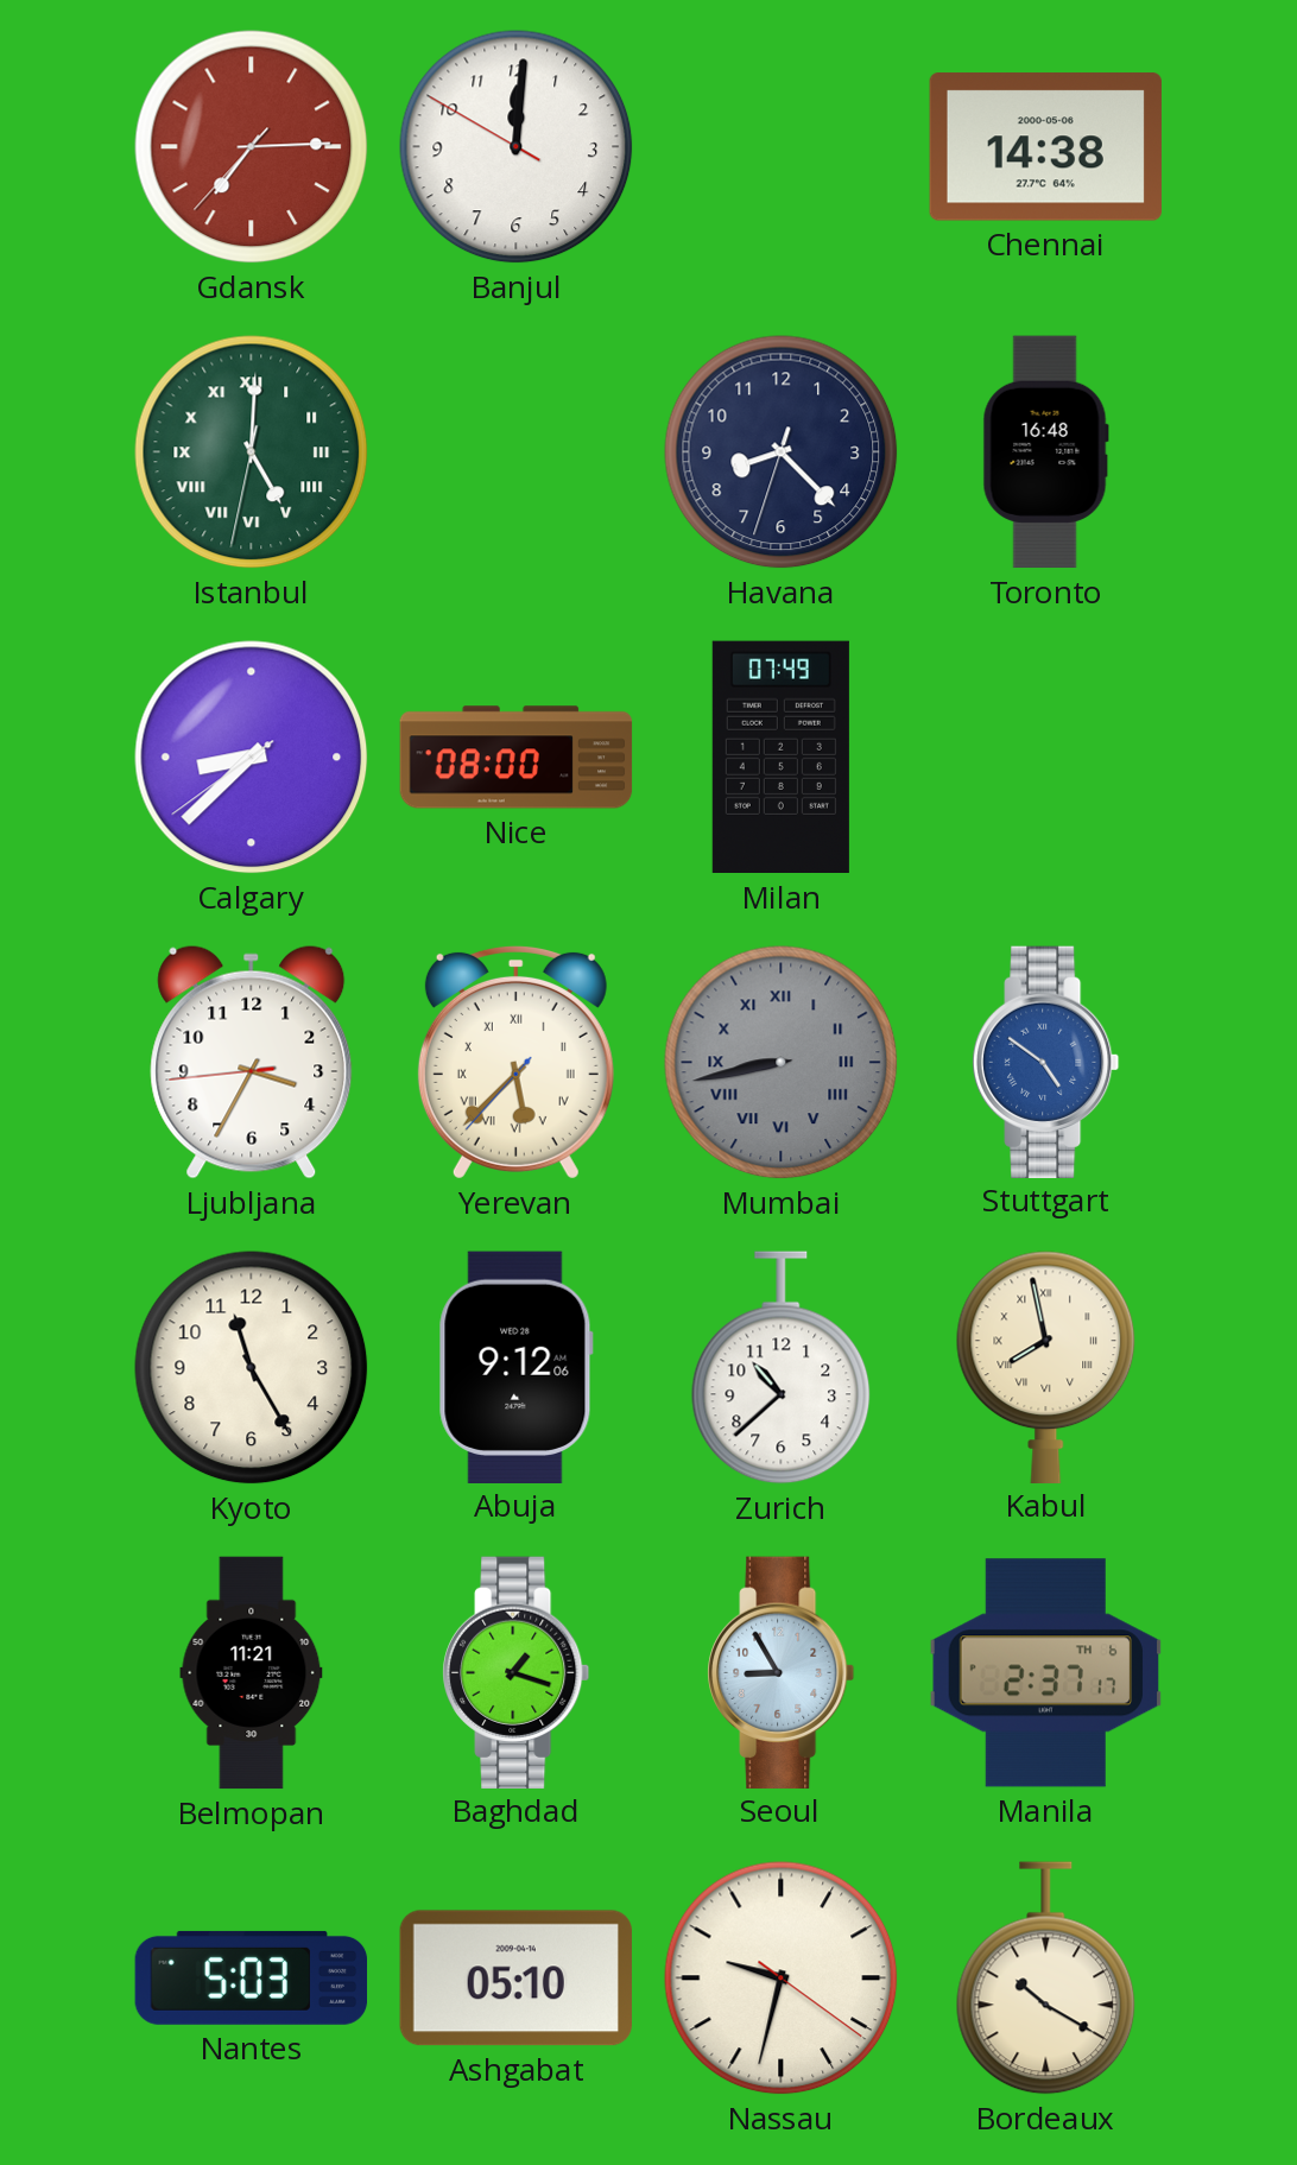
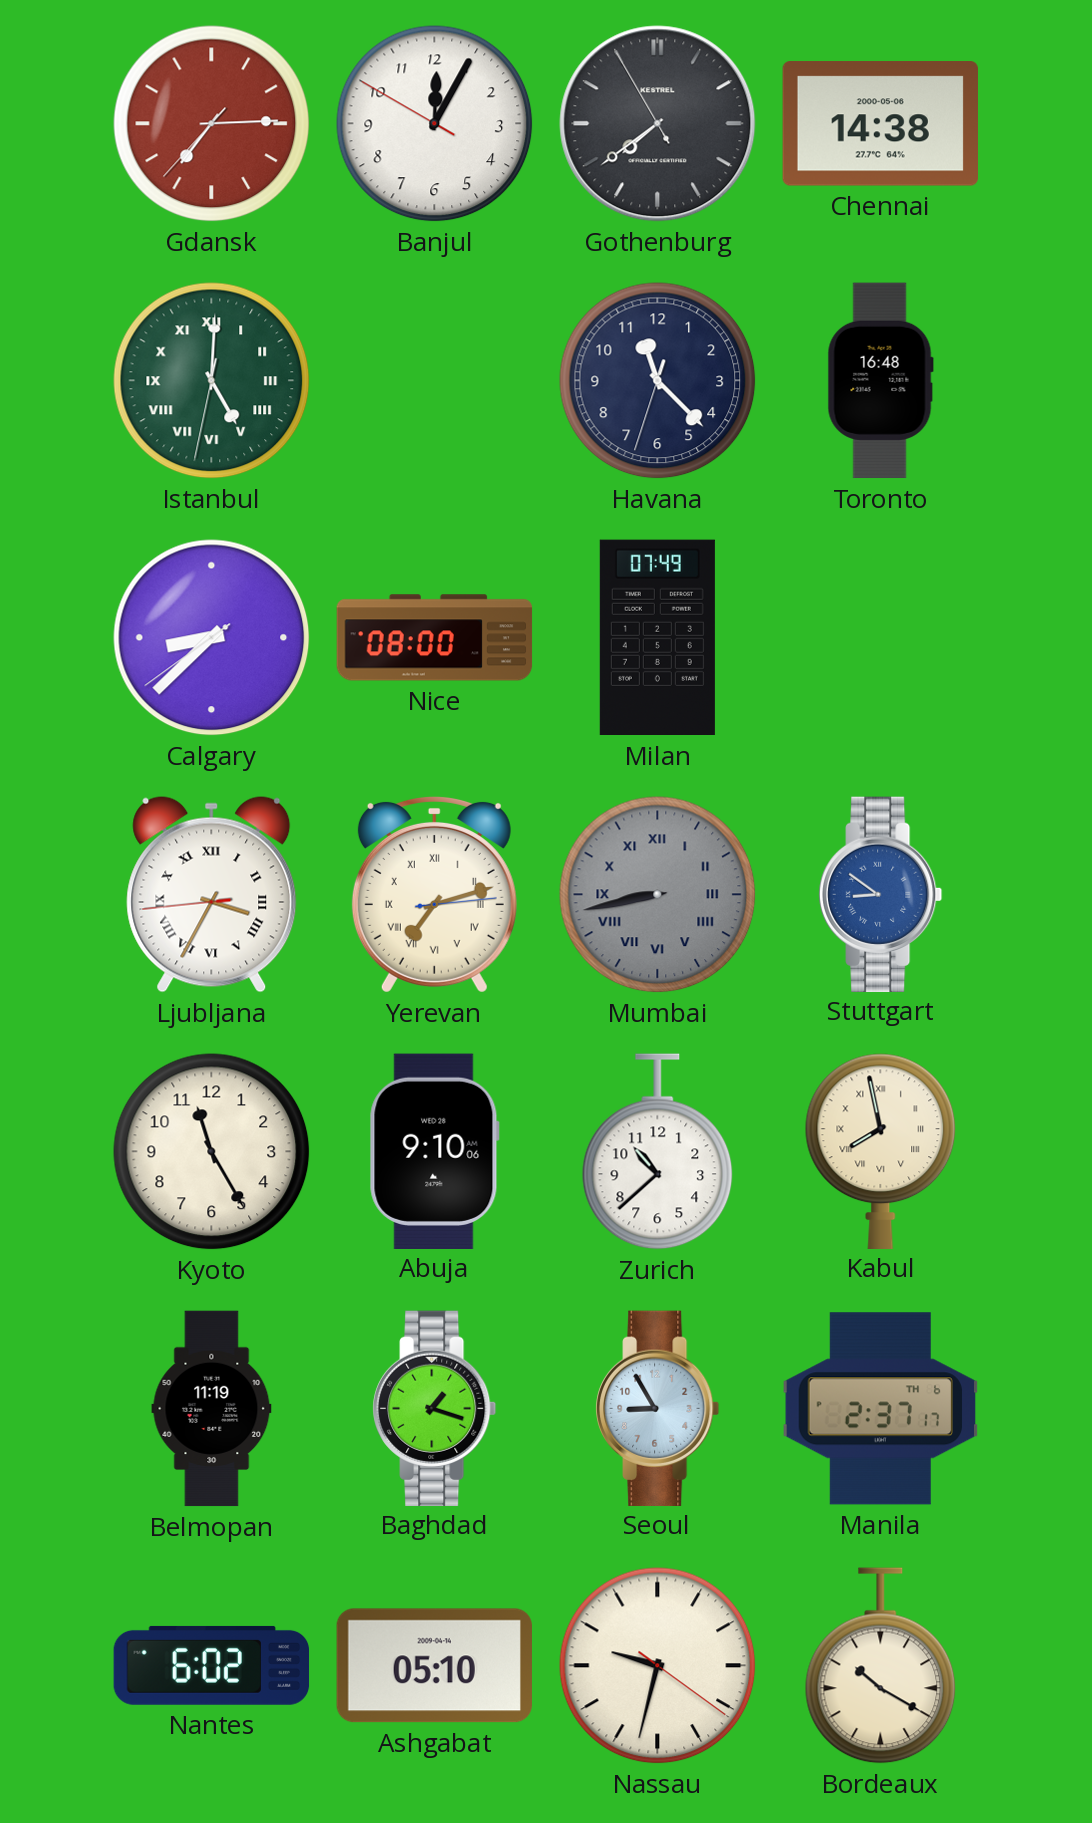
Banjul: 12:00 -> 12:04
Gothenburg: none -> 7:38
Havana: 8:22 -> 11:22
Ljubljana numerals: Arabic -> Roman
Yerevan: 5:37 -> 7:12
Stuttgart: 4:51 -> 8:51
Abuja: 9:12 -> 9:10
Belmopan: 11:21 -> 11:19
Nantes: 5:03 -> 6:02
